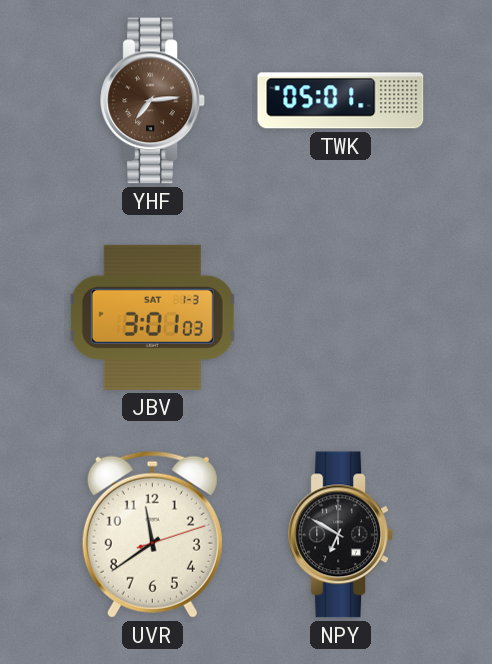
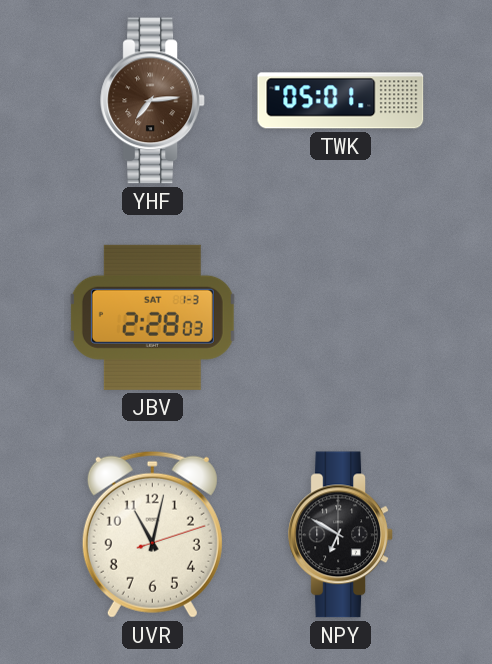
JBV: 3:01 -> 2:28
UVR: 11:39 -> 11:02
